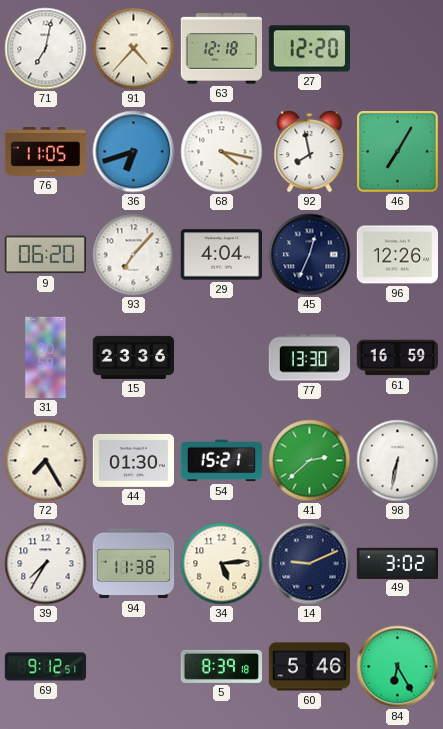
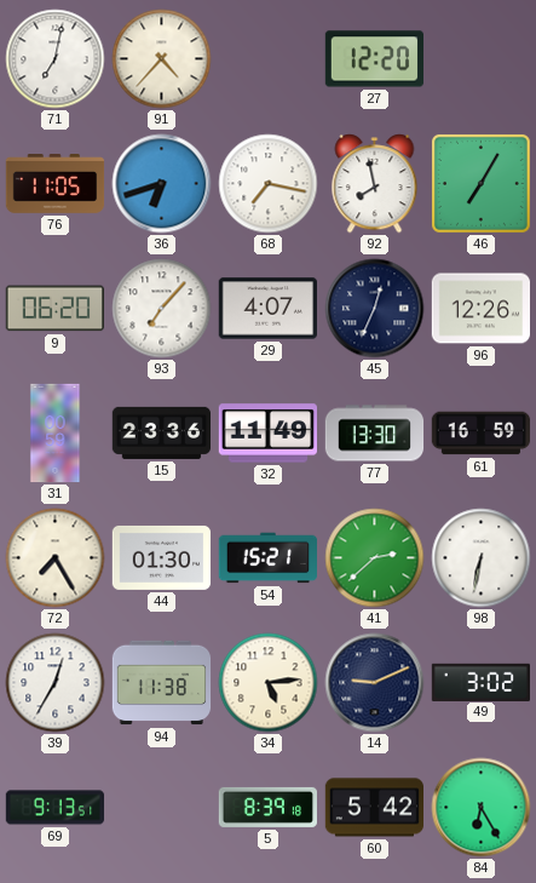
63: 12:18 -> none
68: 4:17 -> 7:17
29: 4:04 -> 4:07
32: none -> 11:49
39: 7:35 -> 12:35
69: 9:12 -> 9:13
60: 5:46 -> 5:42
